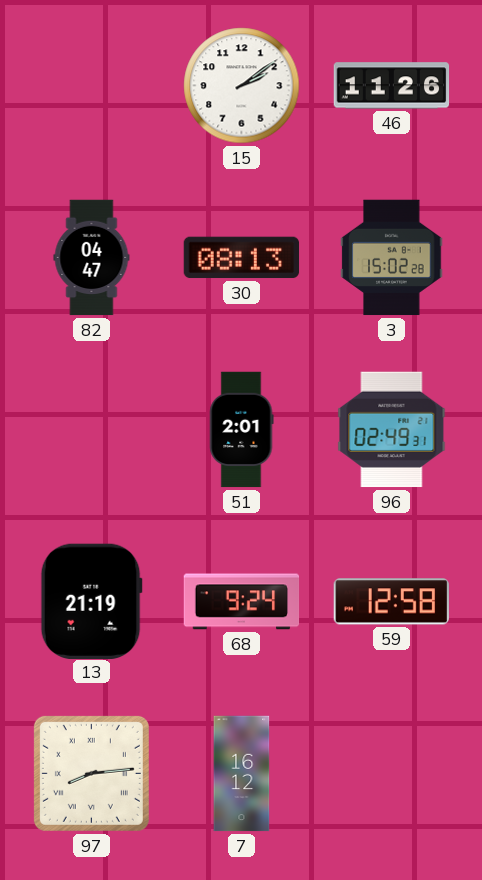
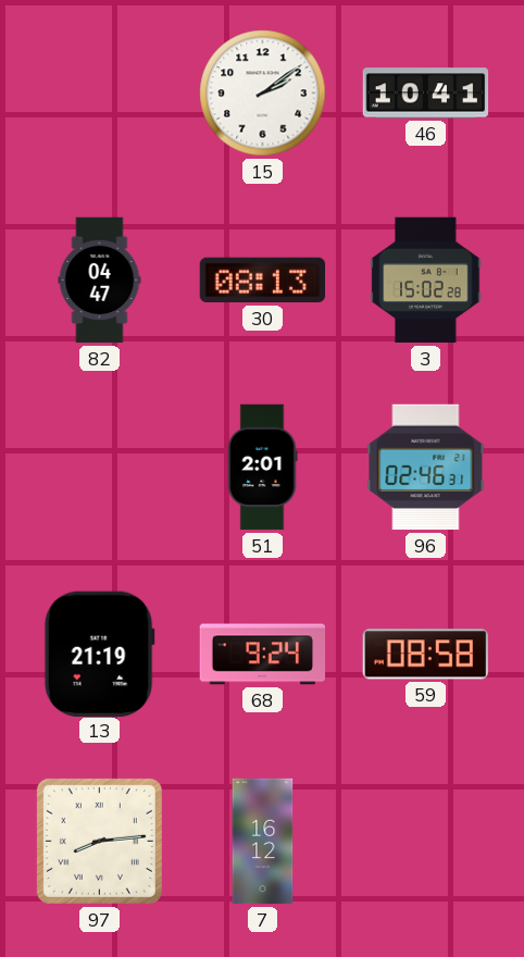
46: 11:26 -> 10:41
96: 02:49 -> 02:46
59: 12:58 -> 08:58
